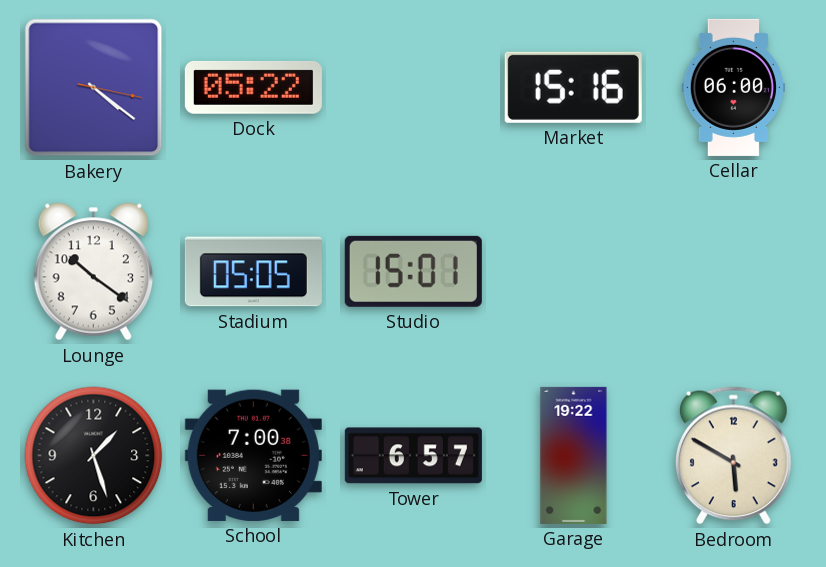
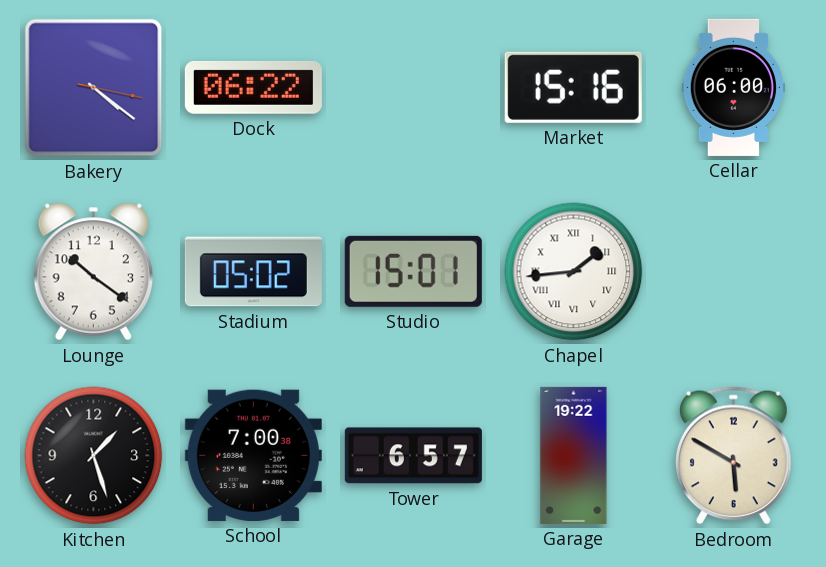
Dock: 05:22 -> 06:22
Stadium: 05:05 -> 05:02
Chapel: none -> 1:44
